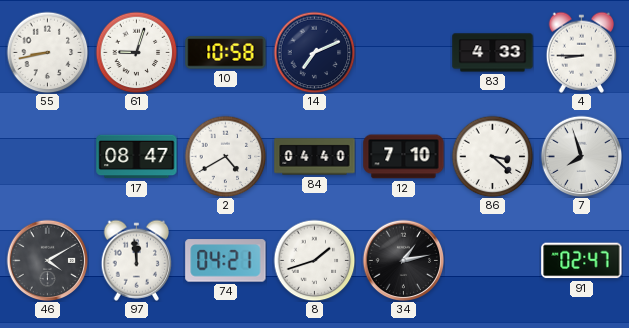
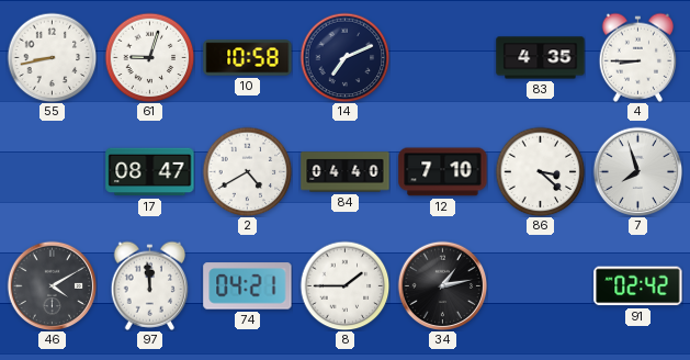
83: 4:33 -> 4:35
8: 1:42 -> 1:45
91: 02:47 -> 02:42
